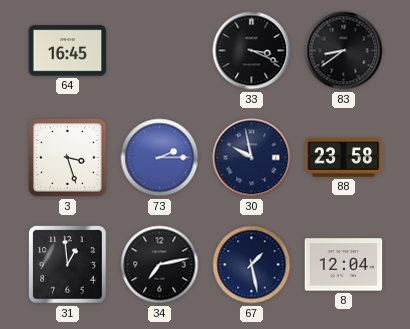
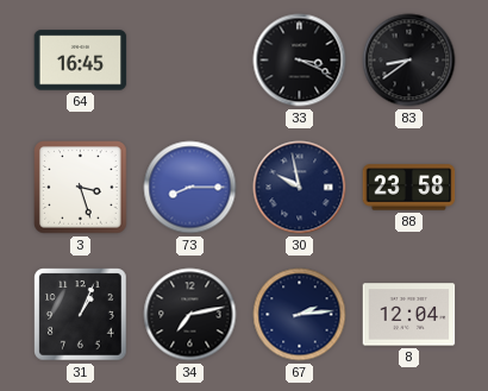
73: 2:15 -> 8:15
31: 12:59 -> 1:04
67: 1:28 -> 2:14
